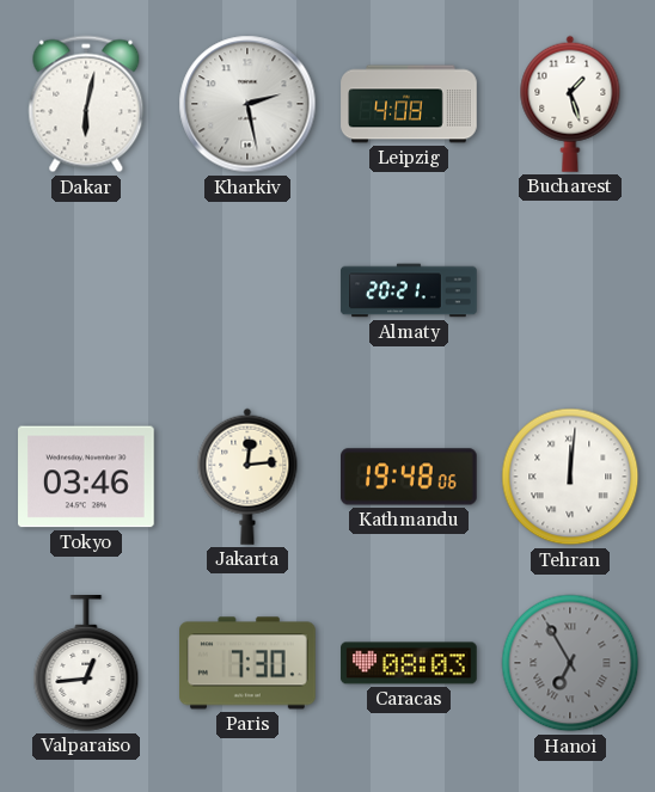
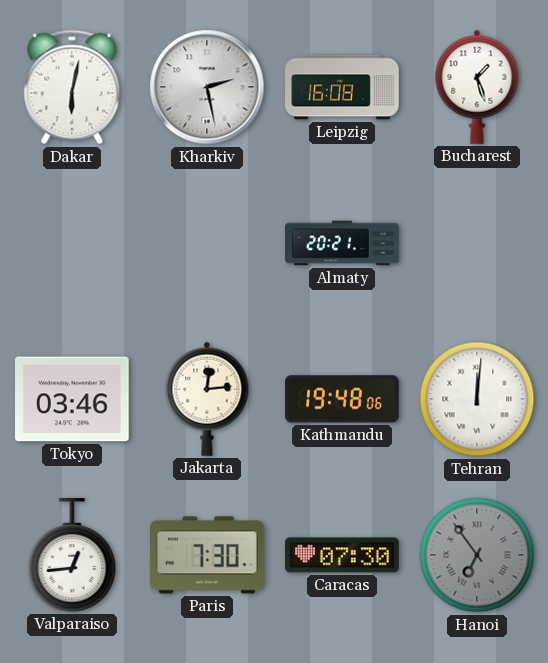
Leipzig: 4:08 -> 16:08
Caracas: 08:03 -> 07:30
Hanoi: 6:55 -> 6:54
